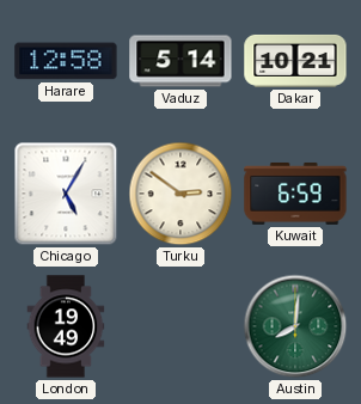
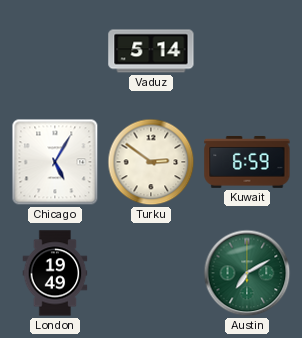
Harare: 12:58 -> none
Dakar: 10:21 -> none
Austin: 8:01 -> 7:10
